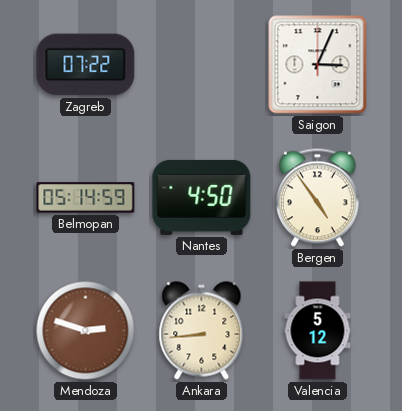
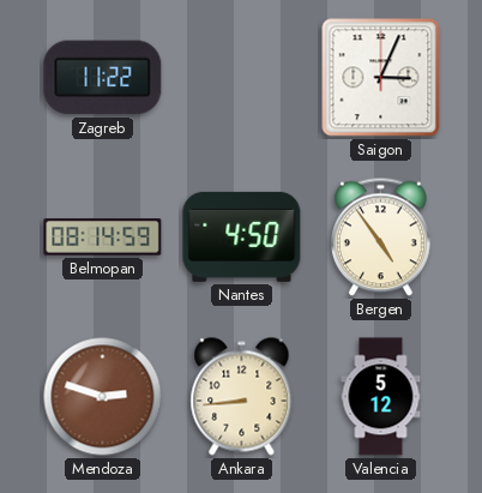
Zagreb: 07:22 -> 11:22
Belmopan: 05:14 -> 08:14
